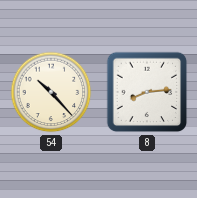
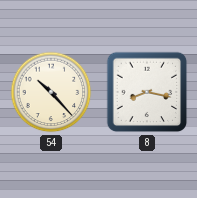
8: 8:14 -> 8:17
